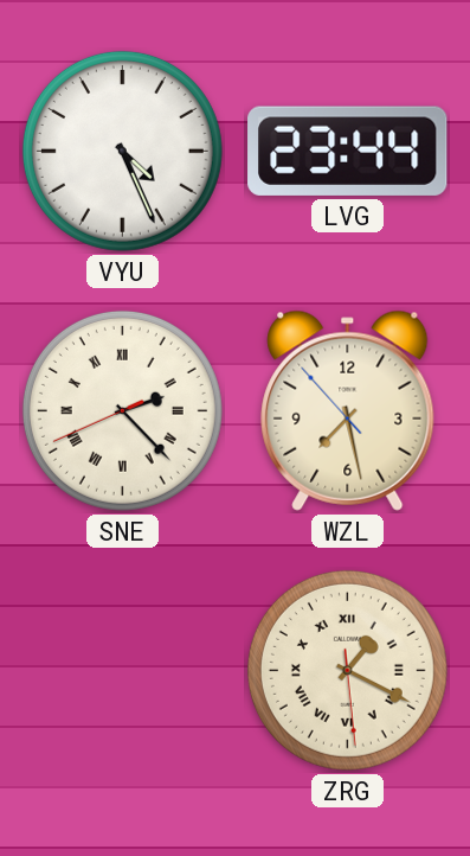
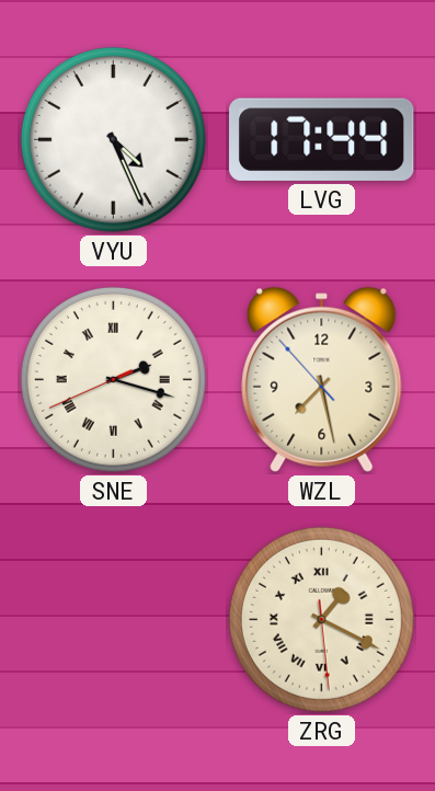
LVG: 23:44 -> 17:44
SNE: 2:22 -> 2:17
